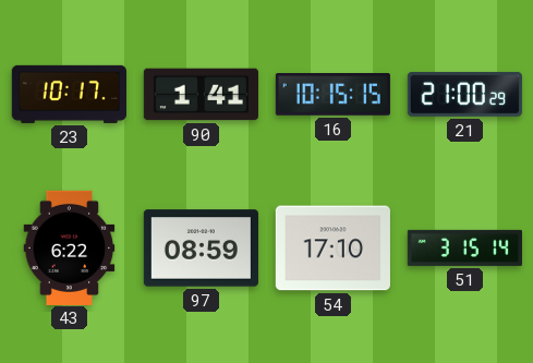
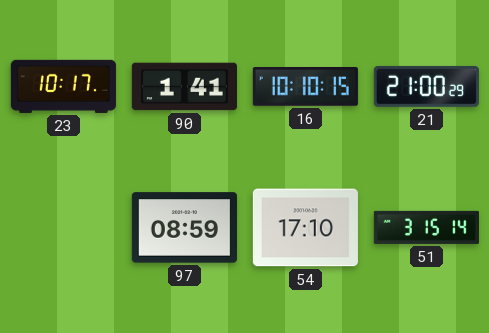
16: 10:15 -> 10:10
43: 6:22 -> none
